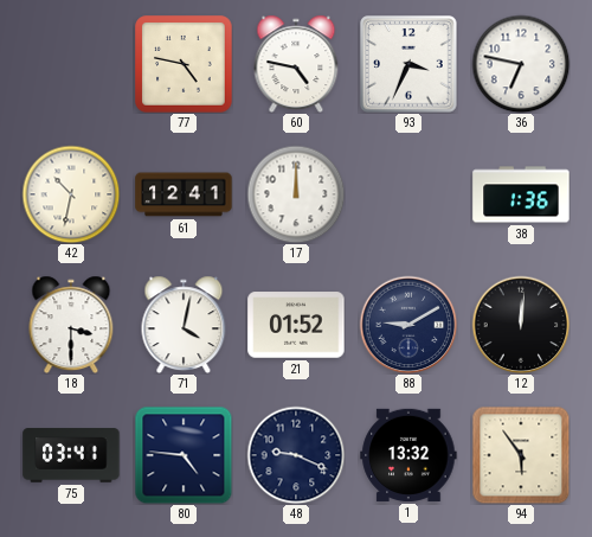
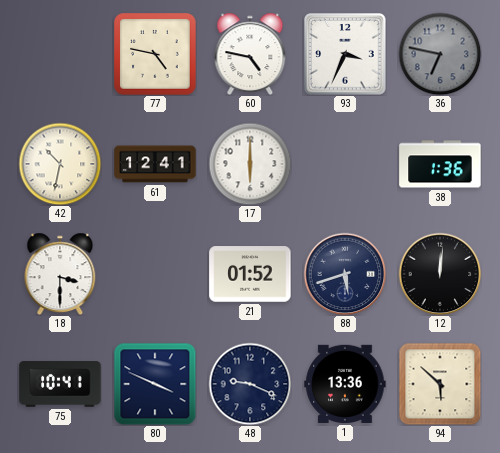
36 dial: white -> grey
17: 12:00 -> 6:00
71: 4:02 -> none
88: 9:10 -> 5:42
75: 03:41 -> 10:41
80: 4:46 -> 3:49
1: 13:32 -> 13:36
94: 5:54 -> 5:52
